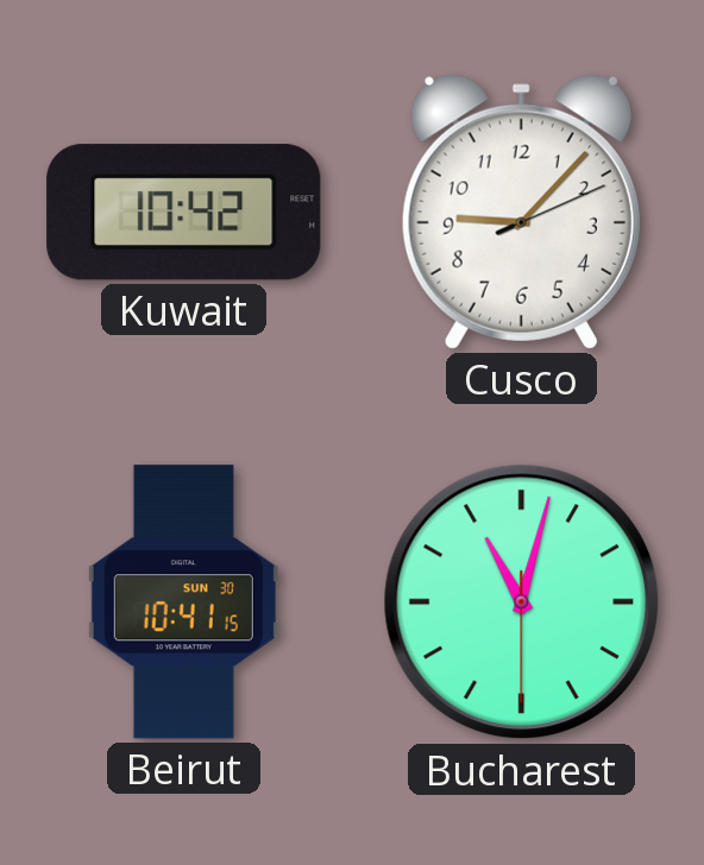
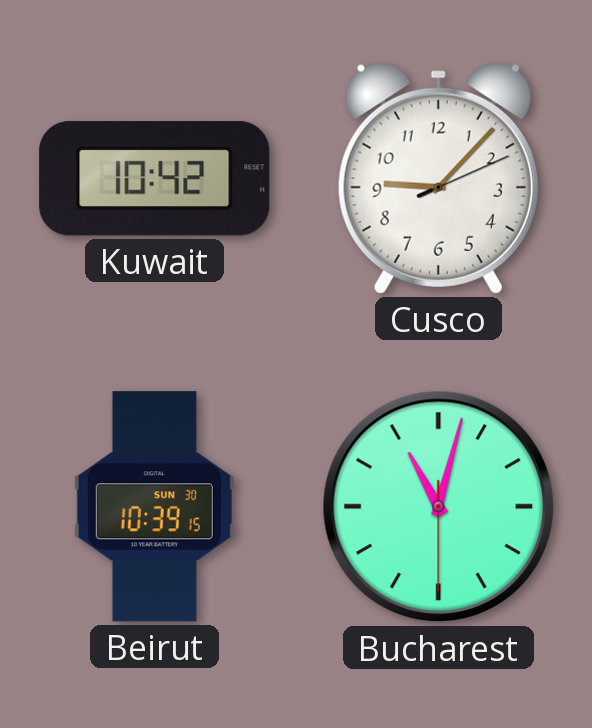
Beirut: 10:41 -> 10:39
